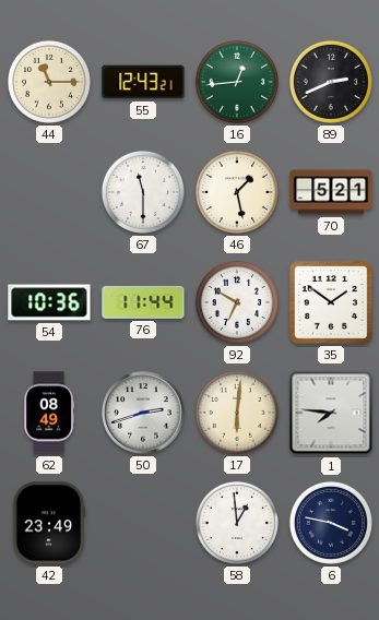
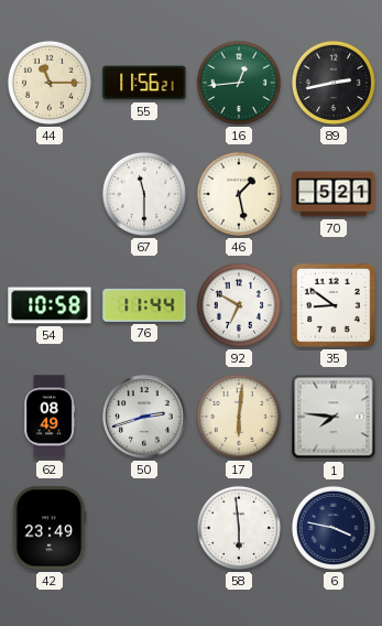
55: 12:43 -> 11:56
89: 2:41 -> 2:43
54: 10:36 -> 10:58
35: 1:51 -> 8:51
58: 12:59 -> 5:59
